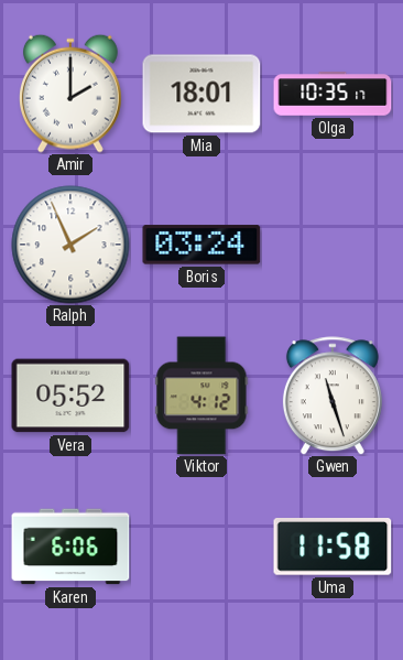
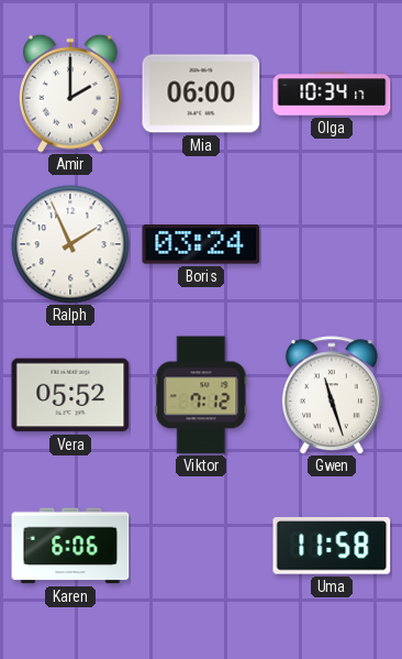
Mia: 18:01 -> 06:00
Olga: 10:35 -> 10:34
Viktor: 4:12 -> 7:12
